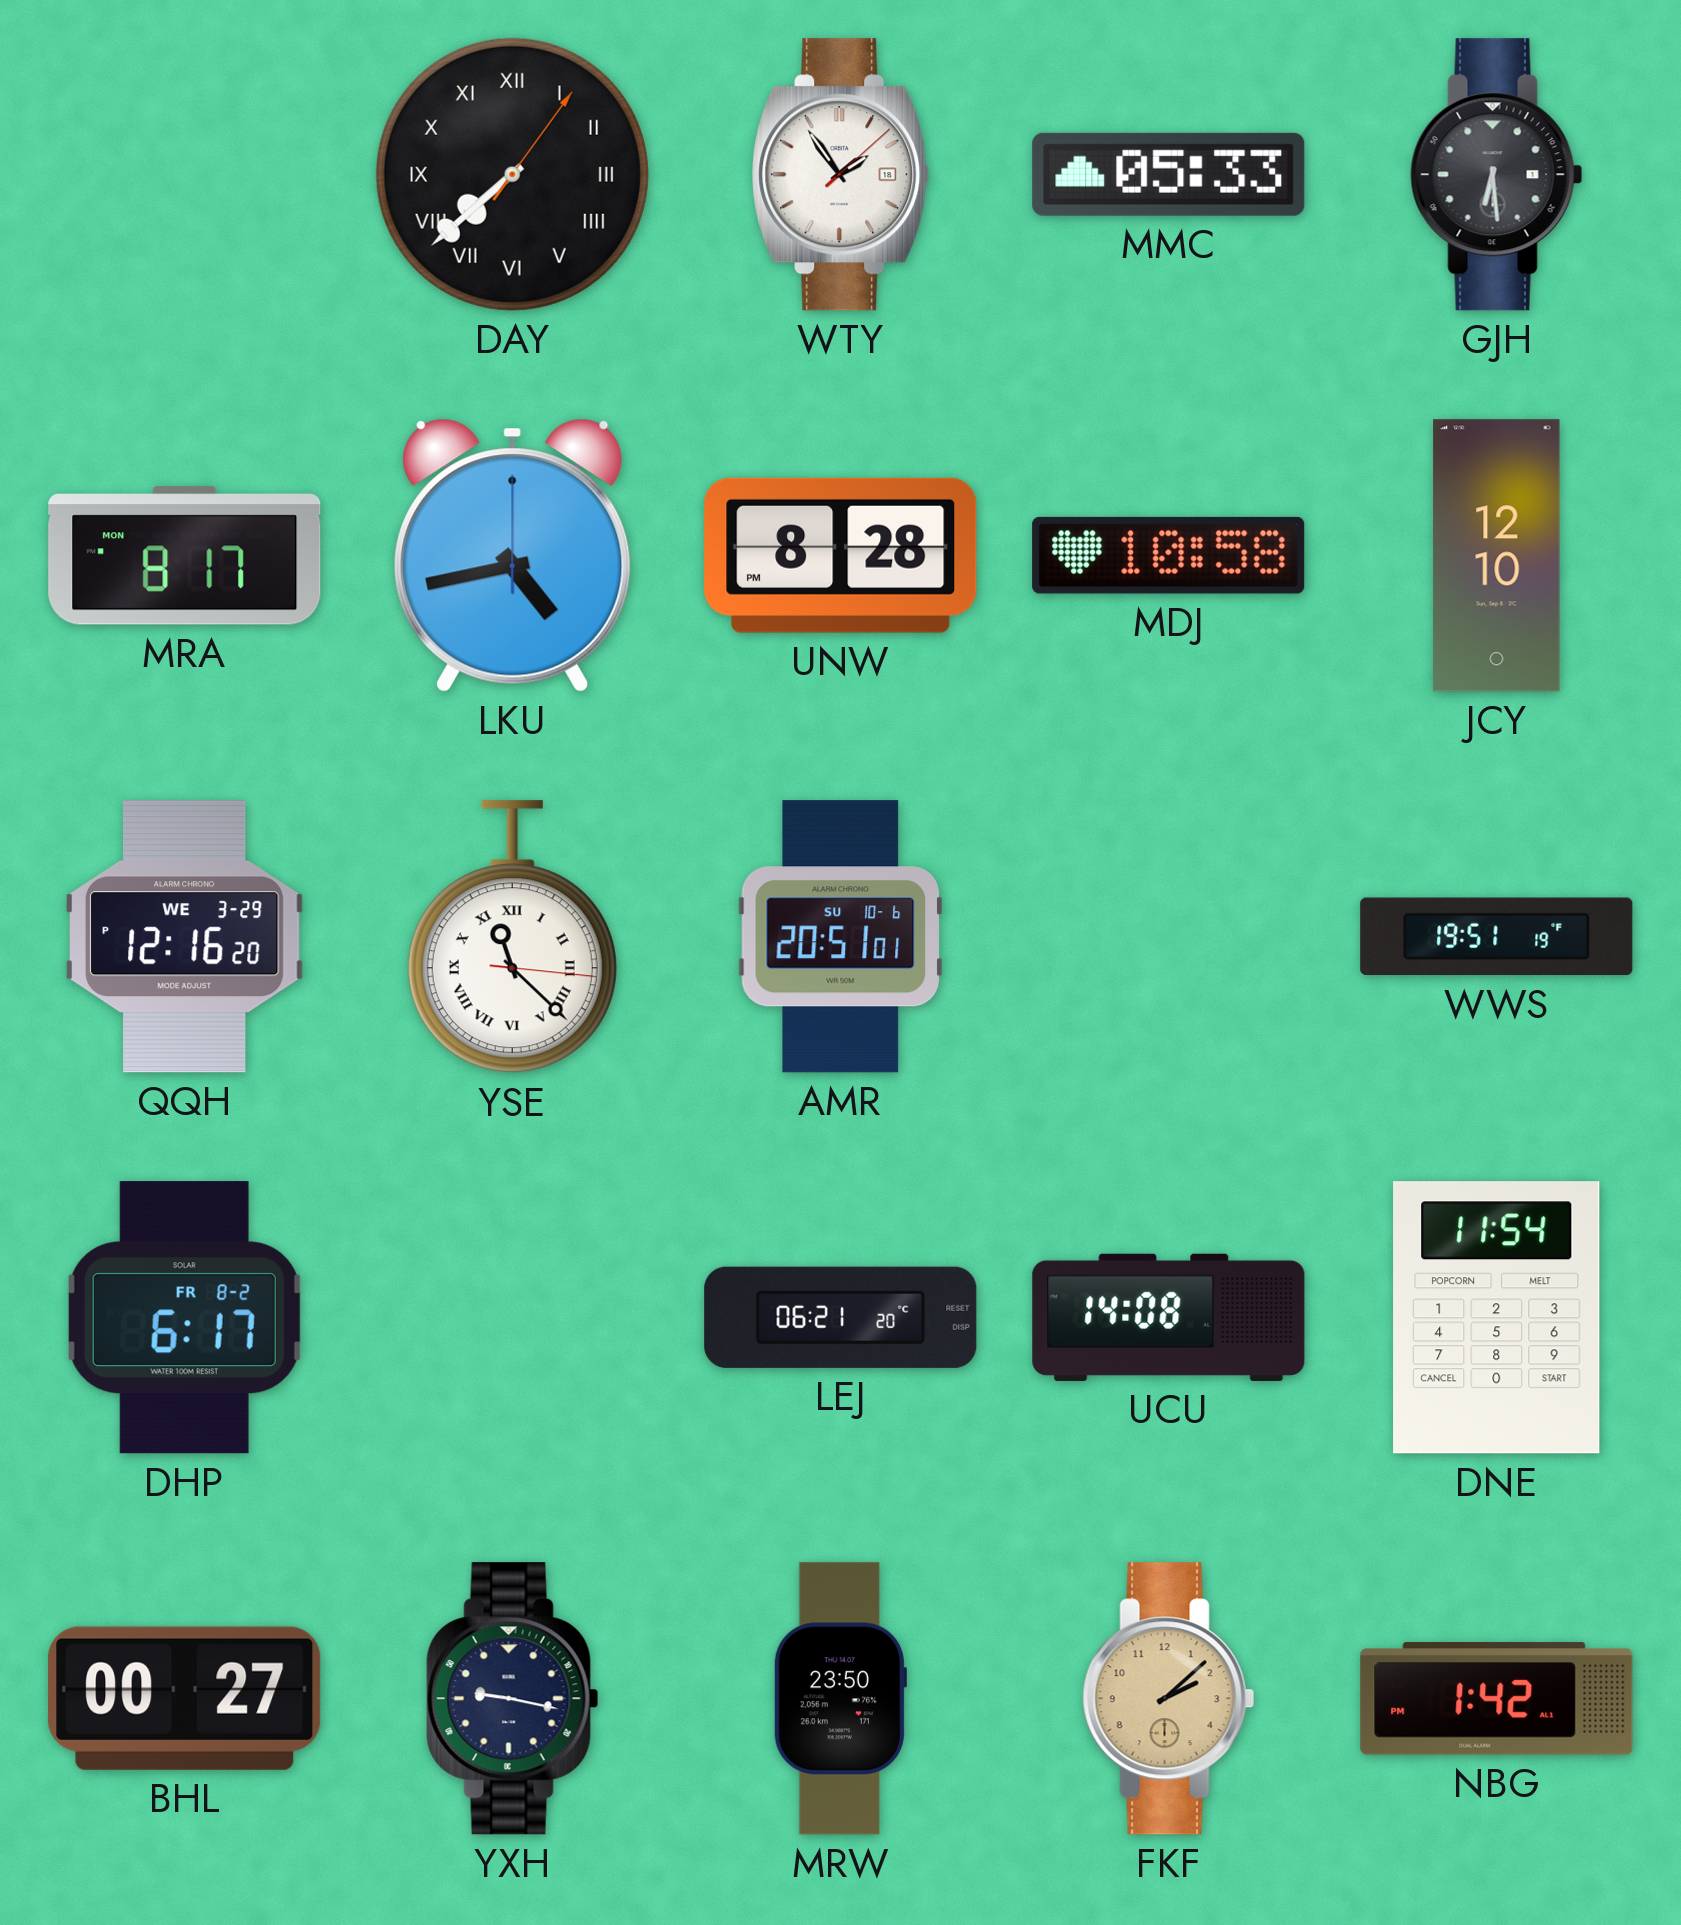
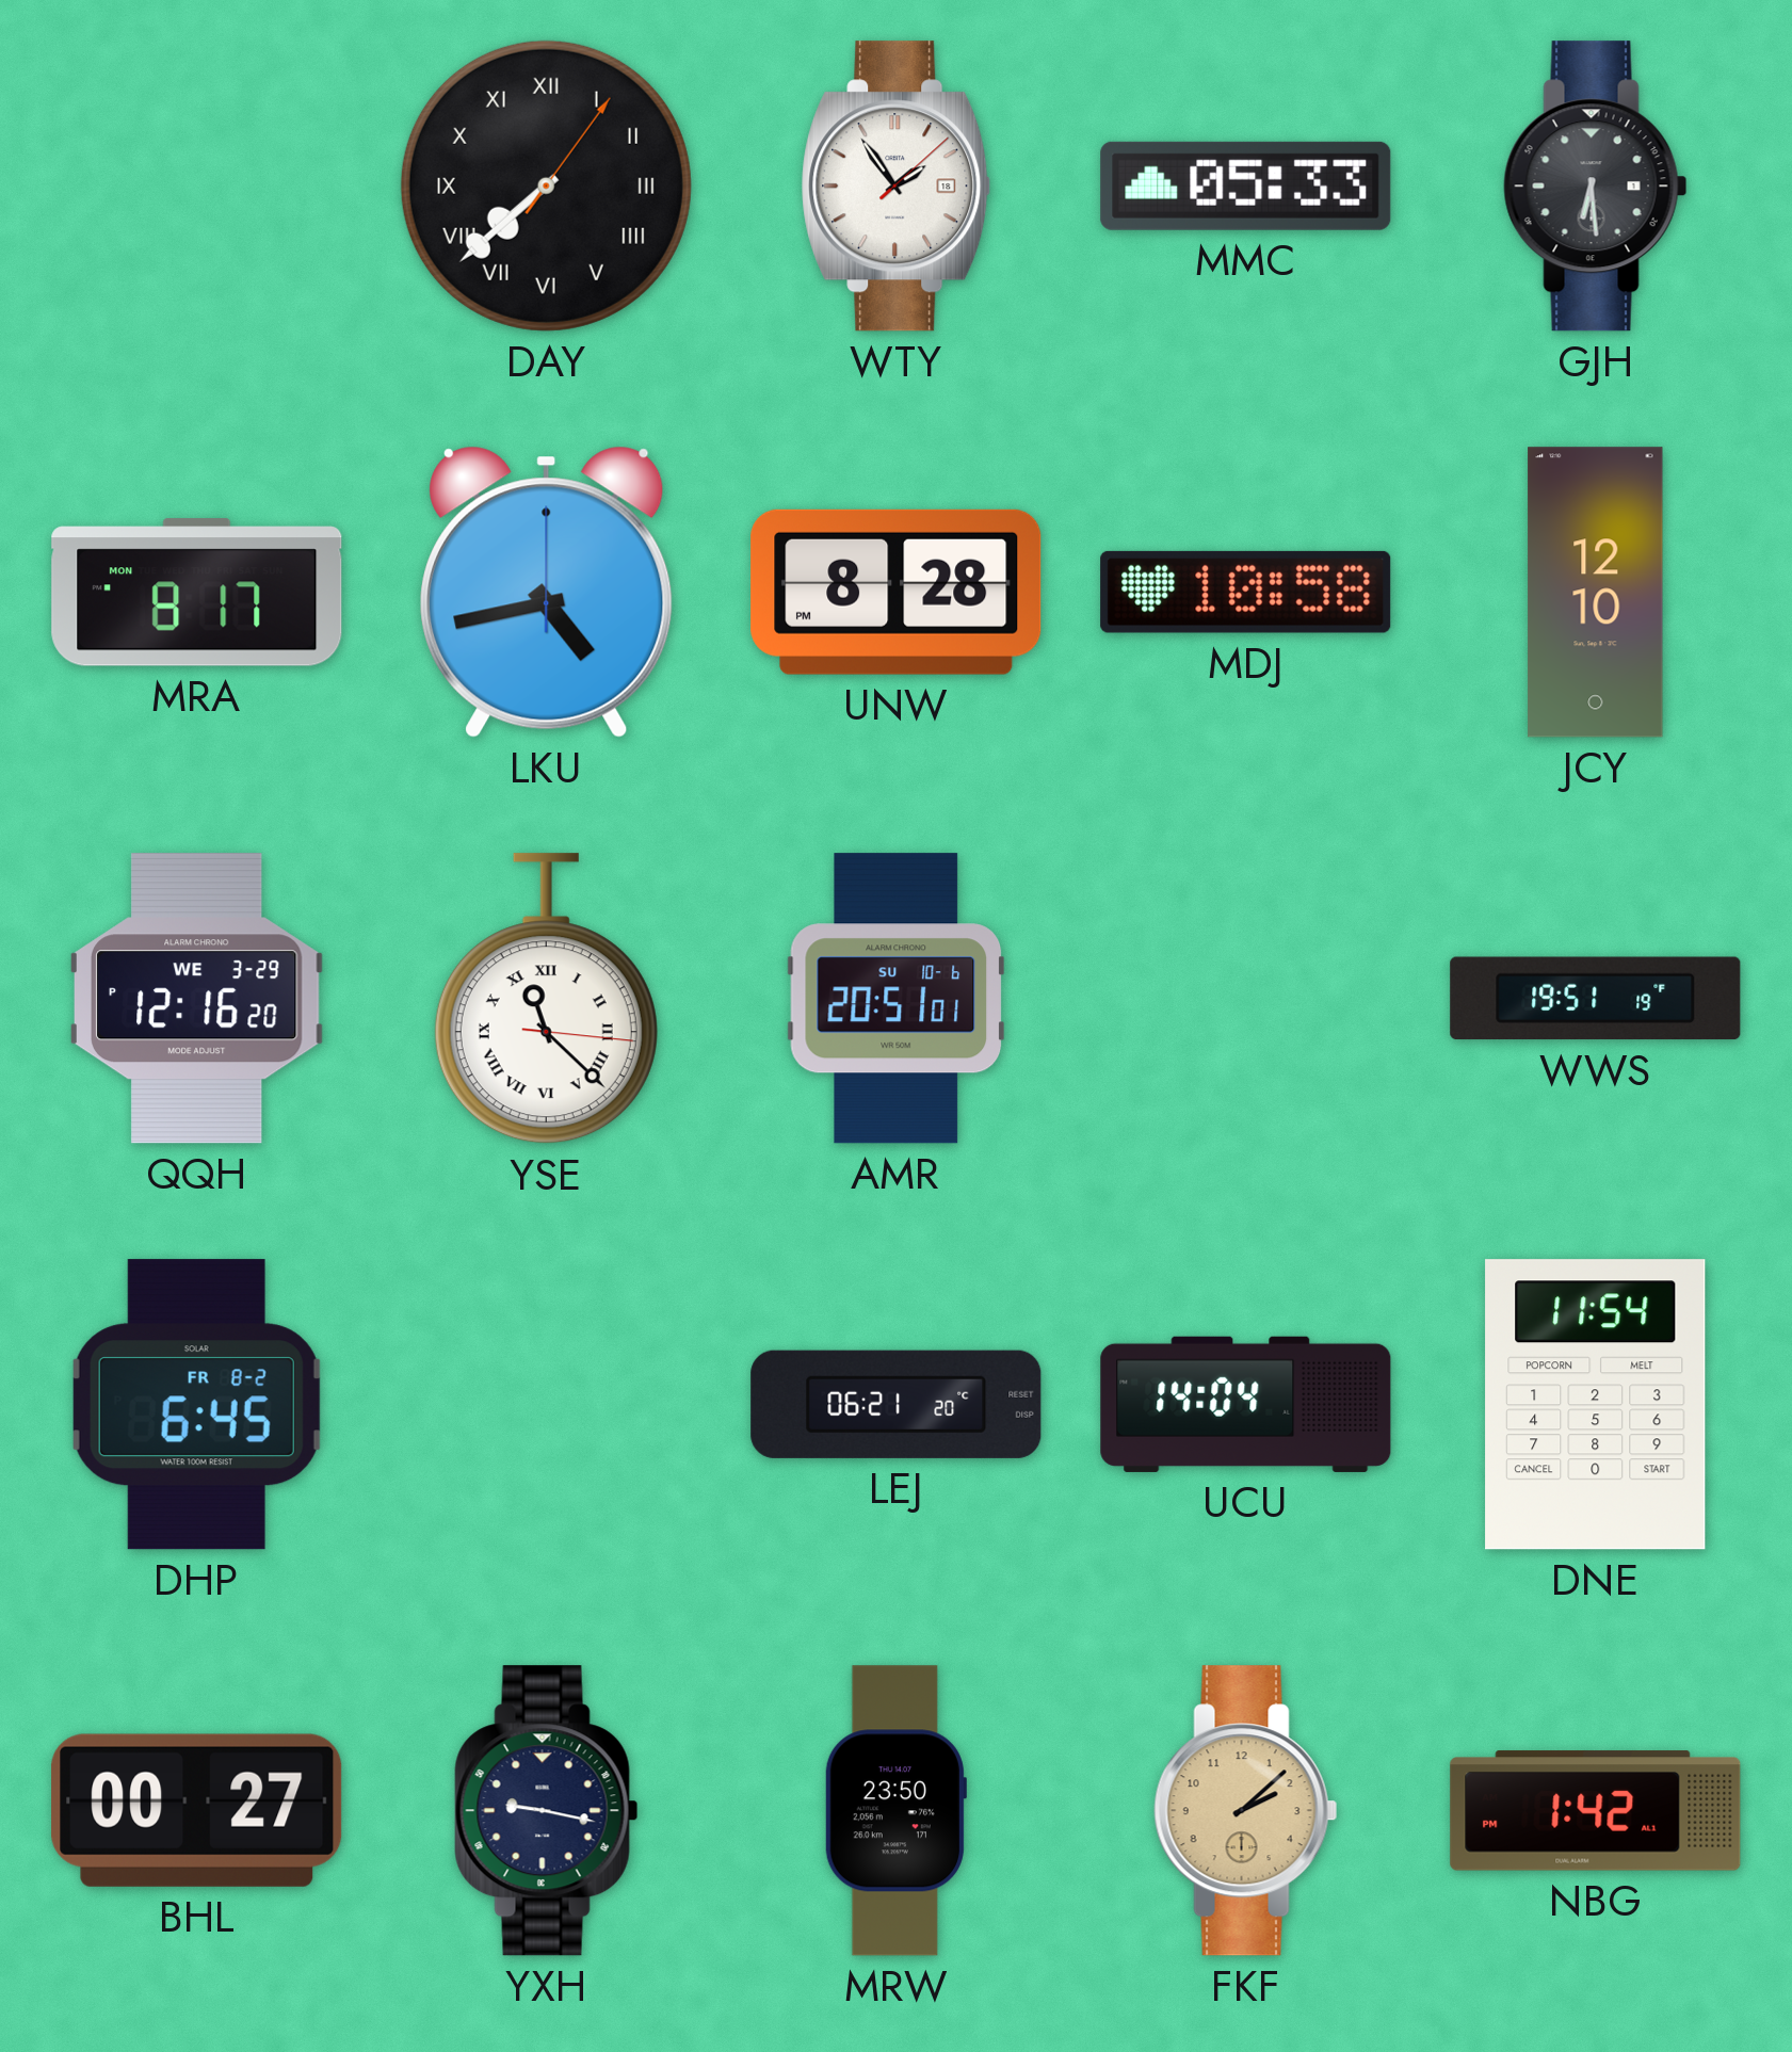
DHP: 6:17 -> 6:45
UCU: 14:08 -> 14:04
